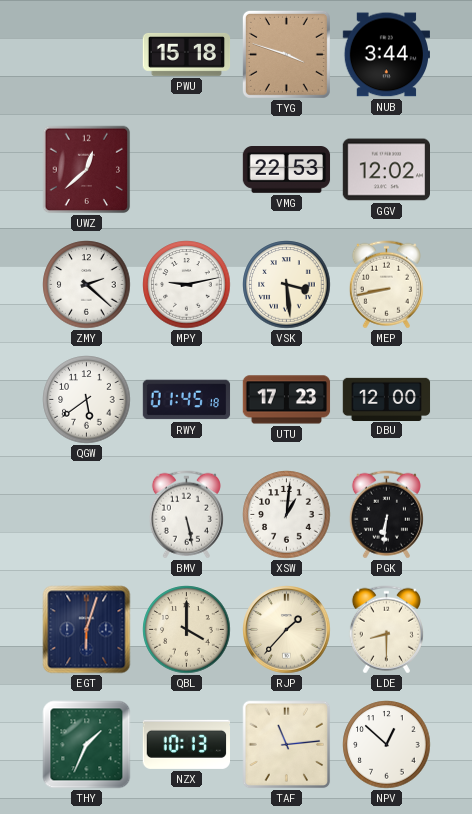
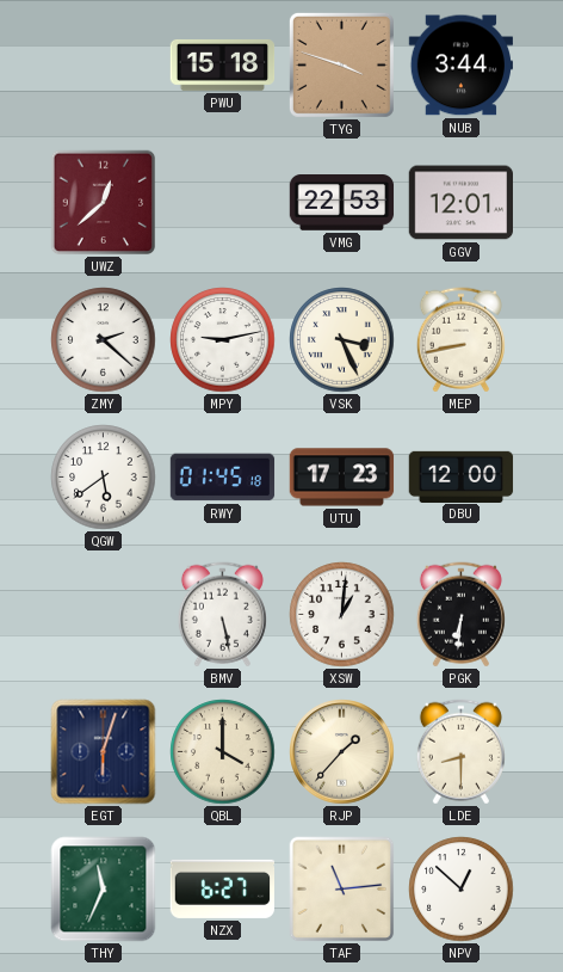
GGV: 12:02 -> 12:01
VSK: 3:29 -> 3:26
THY: 1:34 -> 11:34
NZX: 10:13 -> 6:27
